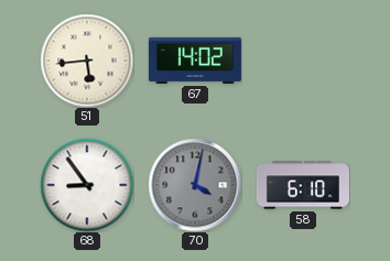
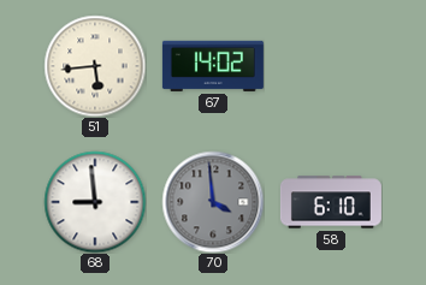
68: 8:54 -> 8:59
70: 4:02 -> 3:59
